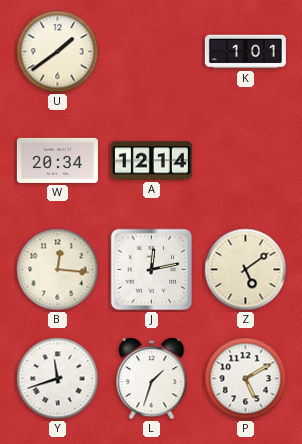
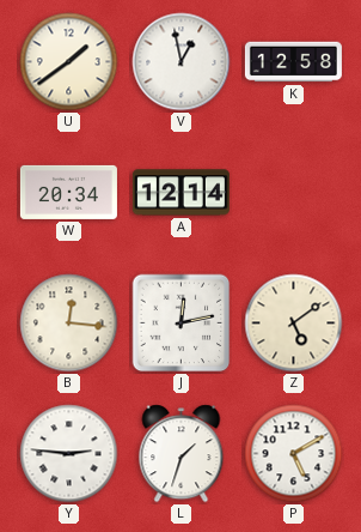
V: none -> 12:58
K: 1:01 -> 12:58
Y: 11:42 -> 2:46
